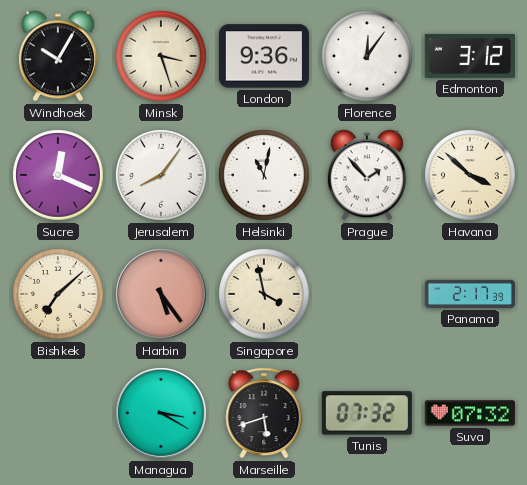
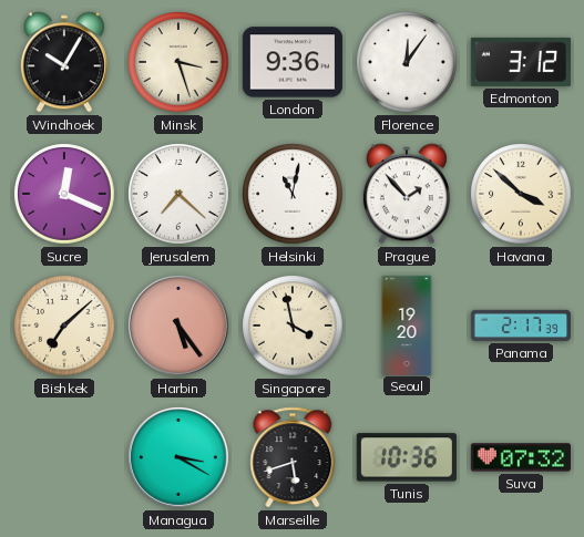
Jerusalem: 8:06 -> 7:22
Seoul: none -> 19:20
Tunis: 07:32 -> 10:36
